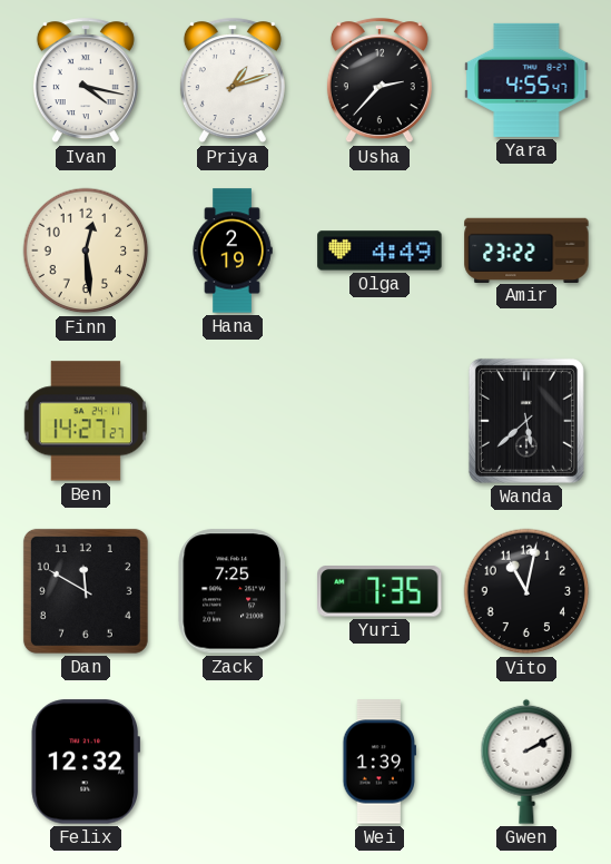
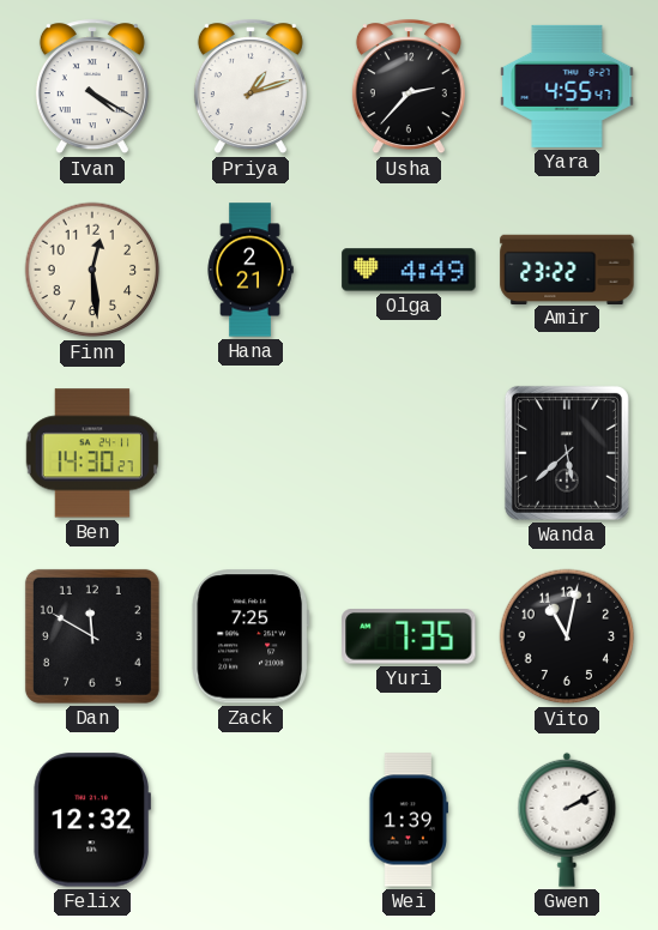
Ivan: 4:17 -> 4:20
Hana: 2:19 -> 2:21
Ben: 14:27 -> 14:30
